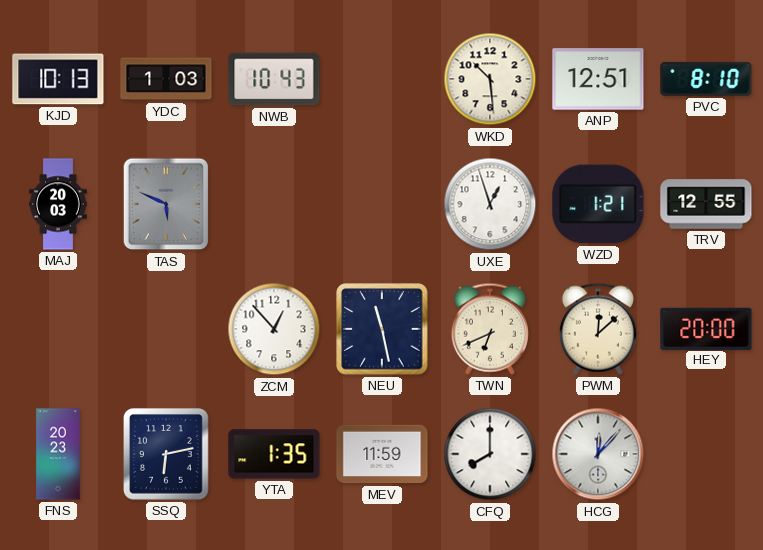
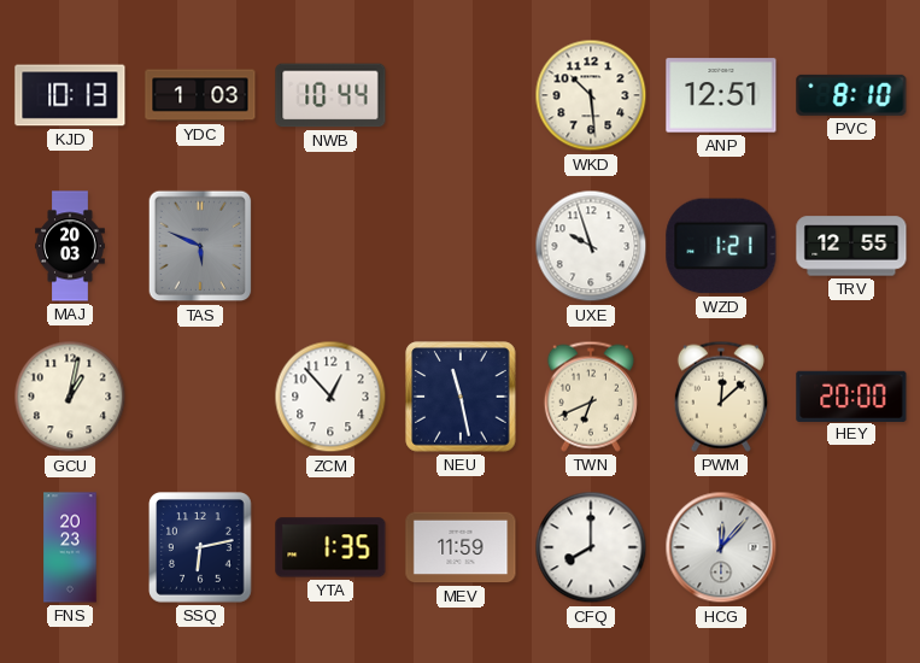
NWB: 10:43 -> 10:44
UXE: 12:57 -> 9:57
GCU: none -> 1:02
